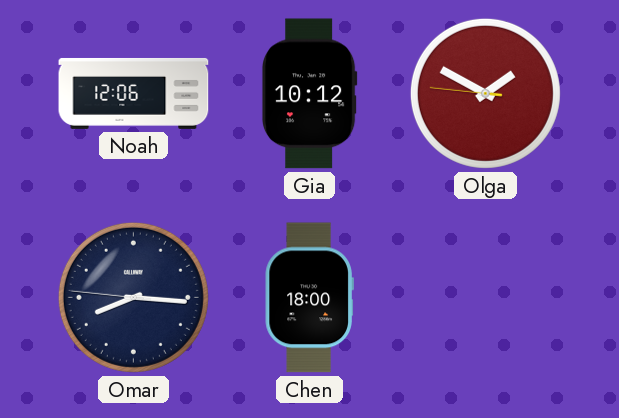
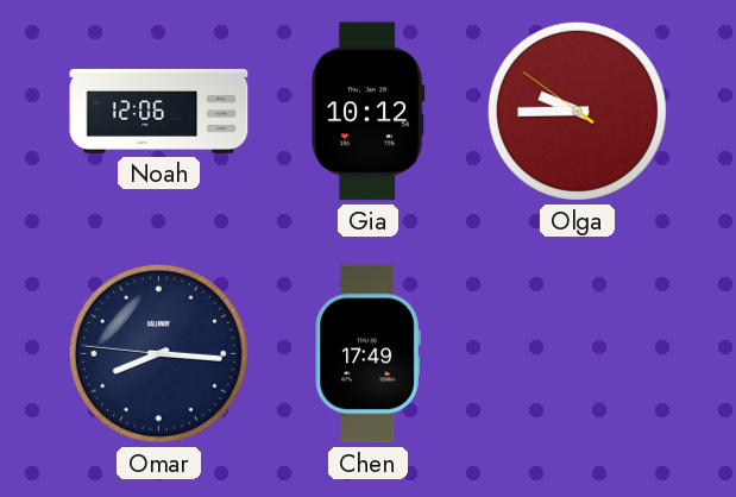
Olga: 1:49 -> 9:44
Chen: 18:00 -> 17:49
